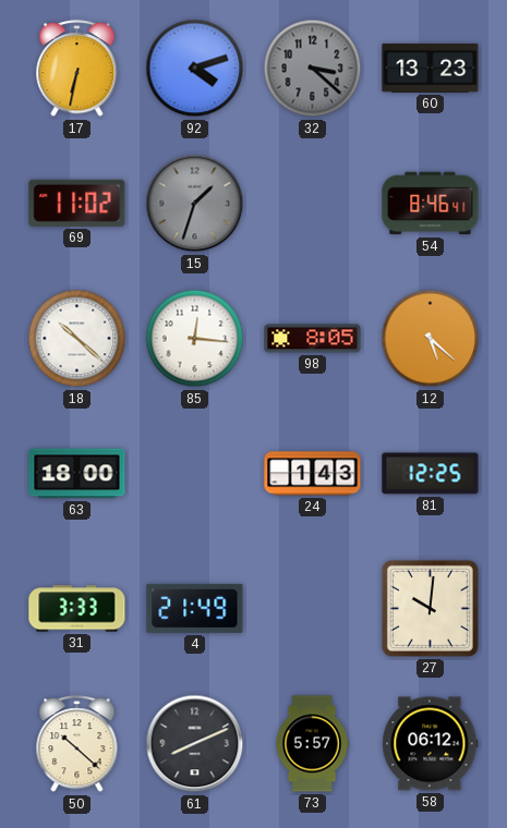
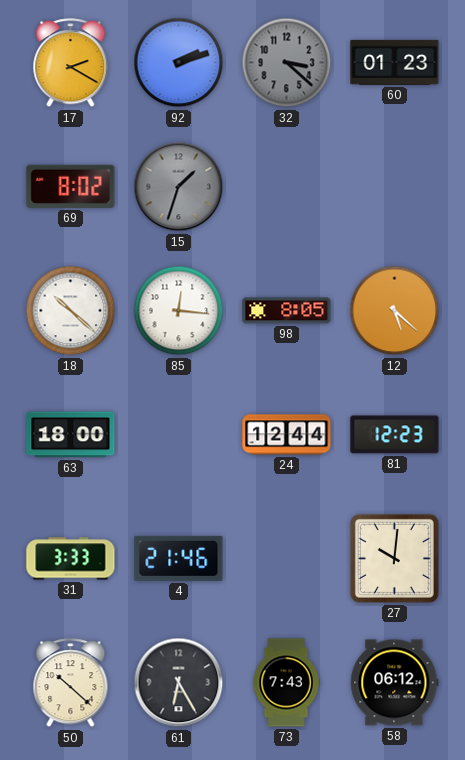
17: 6:32 -> 2:20
92: 4:12 -> 2:12
60: 13:23 -> 01:23
69: 11:02 -> 8:02
54: 8:46 -> none
24: 1:43 -> 12:44
81: 12:25 -> 12:23
4: 21:49 -> 21:46
61: 8:11 -> 6:25
73: 5:57 -> 7:43
